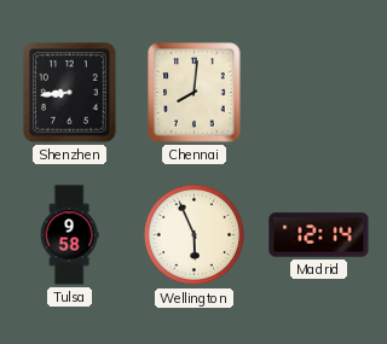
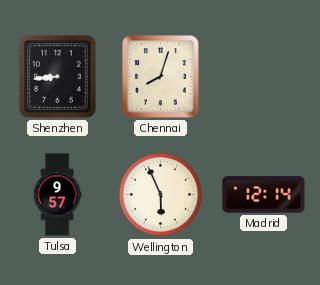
Chennai: 8:01 -> 8:03
Tulsa: 9:58 -> 9:57
